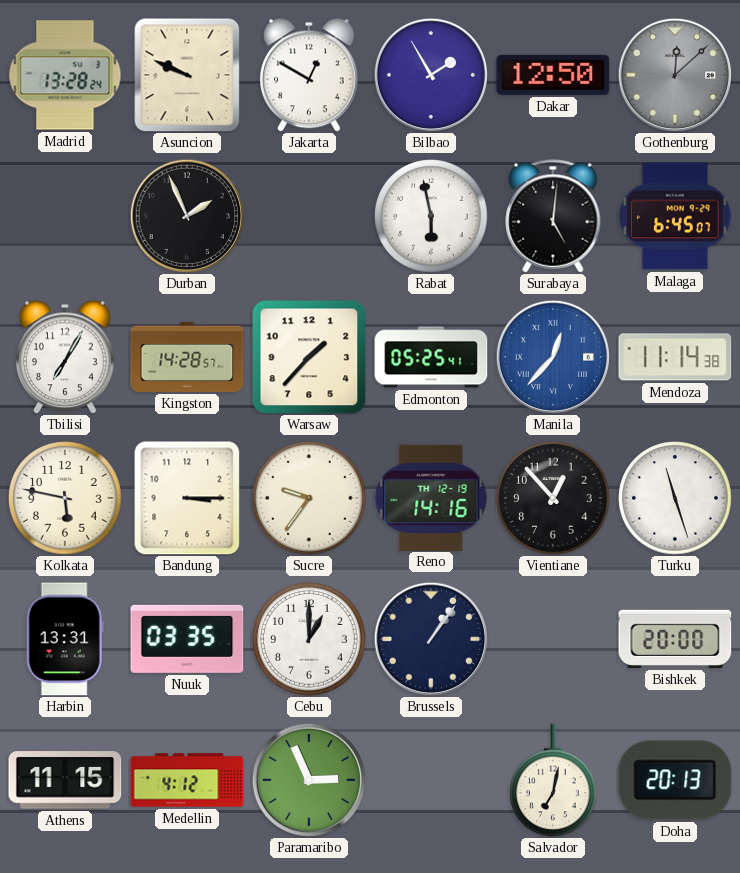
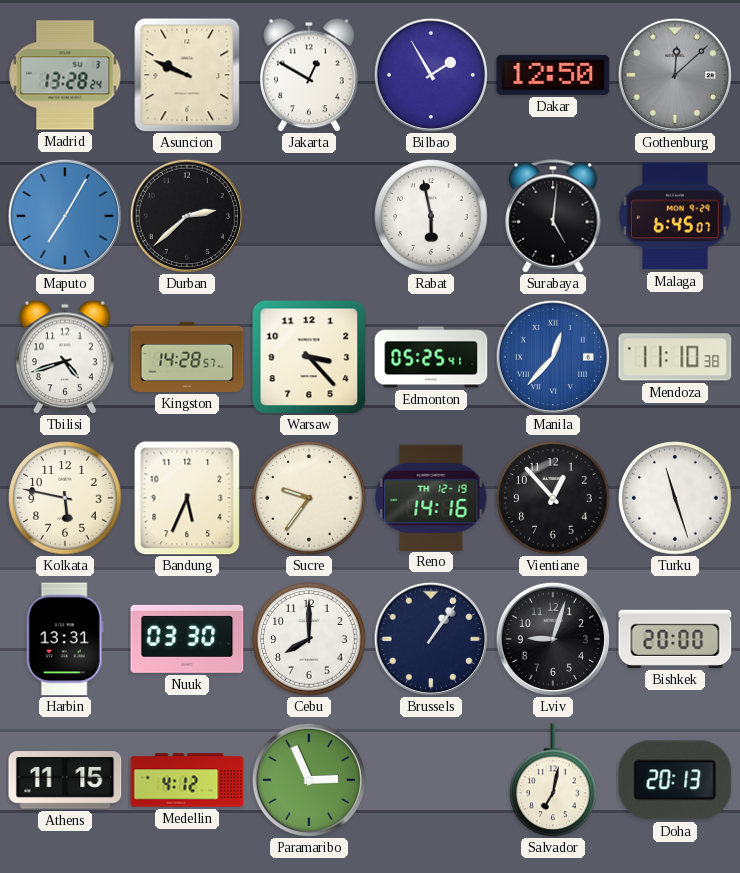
Maputo: none -> 7:05
Durban: 1:56 -> 2:38
Tbilisi: 7:05 -> 4:42
Warsaw: 1:37 -> 3:23
Mendoza: 11:14 -> 11:10
Bandung: 3:15 -> 5:34
Nuuk: 03:35 -> 03:30
Cebu: 1:00 -> 8:00
Lviv: none -> 9:03
